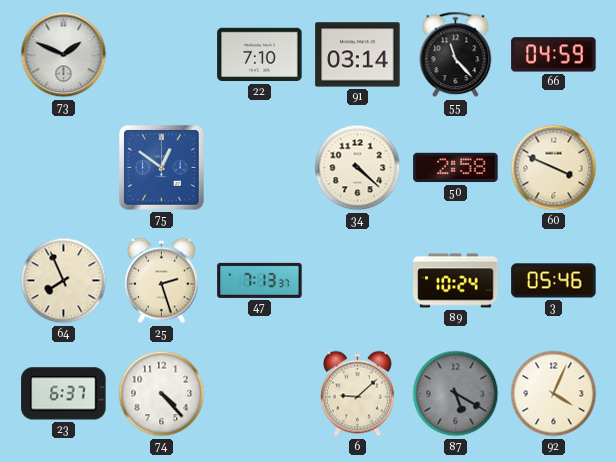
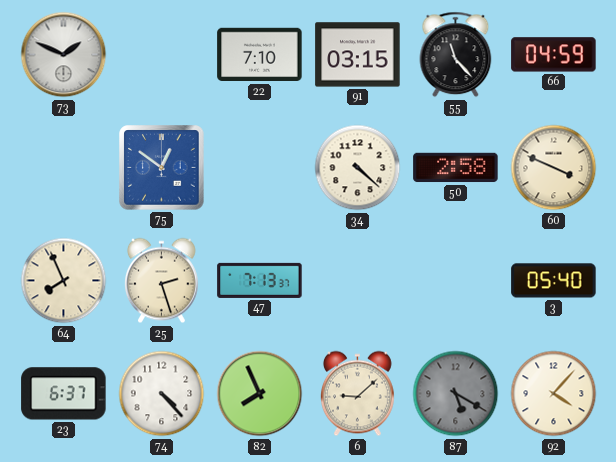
91: 03:14 -> 03:15
89: 10:24 -> none
3: 05:46 -> 05:40
82: none -> 7:56
92: 4:04 -> 4:07
